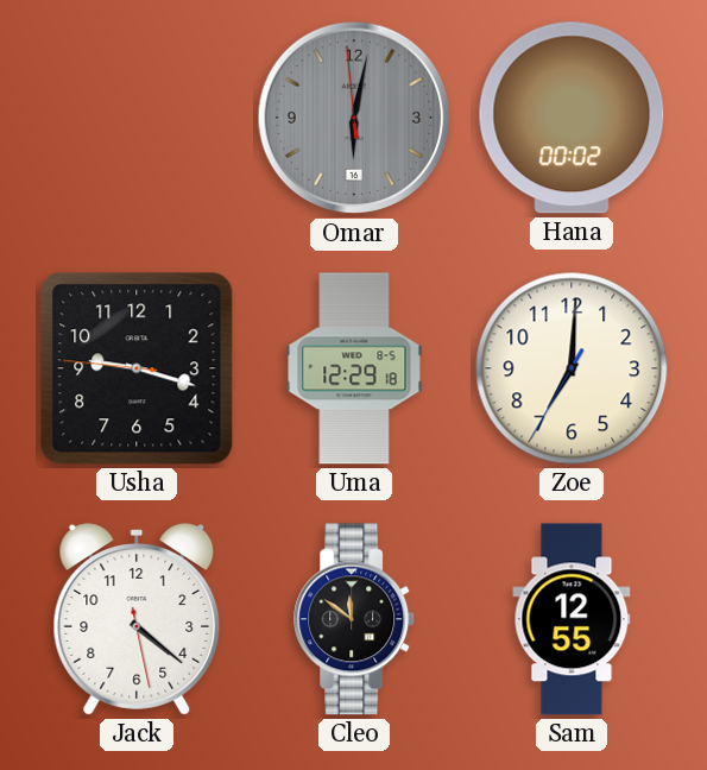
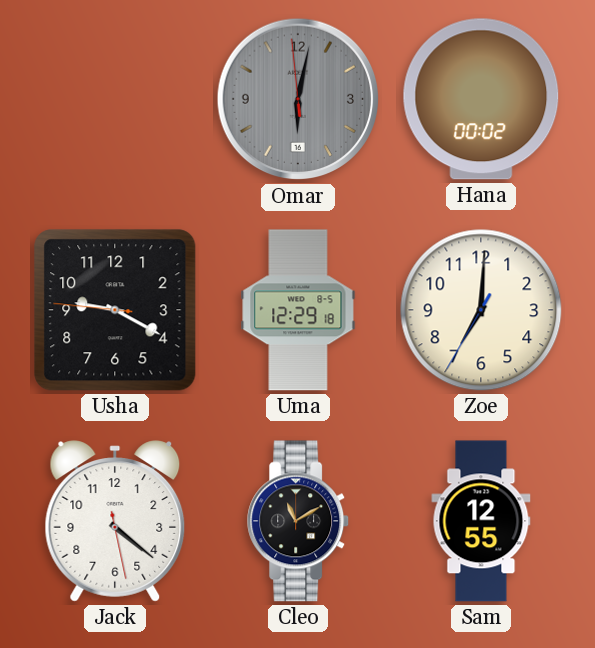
Usha: 9:17 -> 9:19
Cleo: 11:51 -> 11:10
